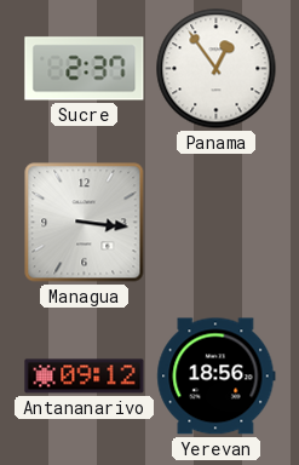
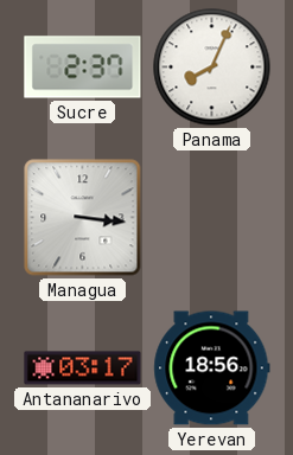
Panama: 12:54 -> 8:04
Antananarivo: 09:12 -> 03:17
